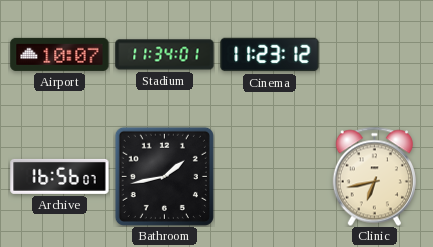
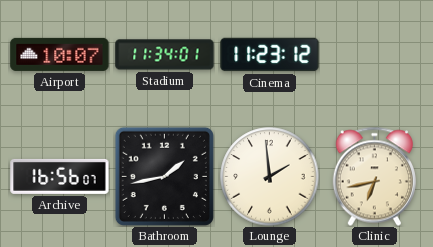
Lounge: none -> 1:59
